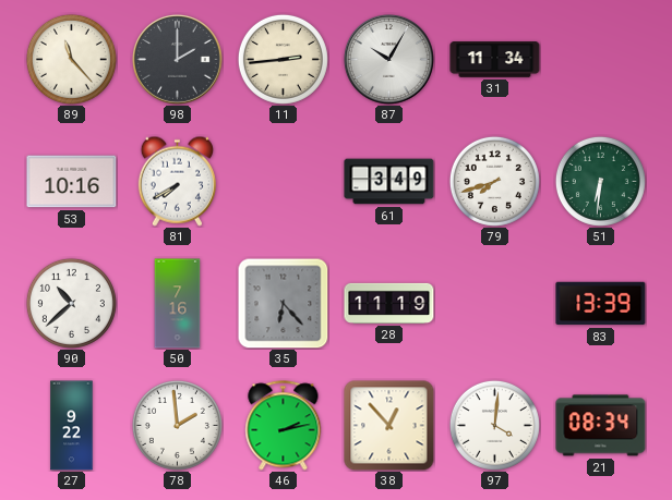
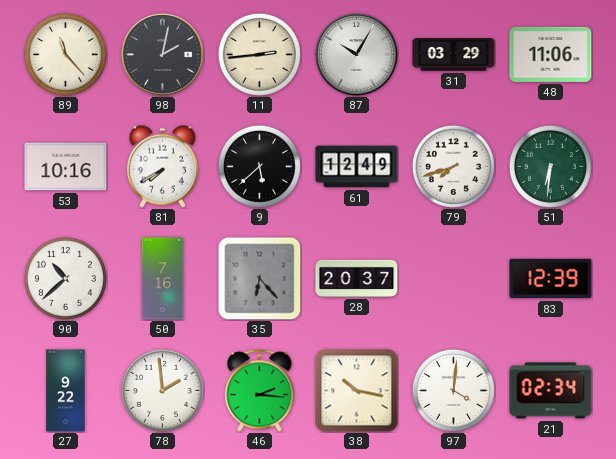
98: 2:00 -> 2:02
31: 11:34 -> 03:29
48: none -> 11:06
9: none -> 5:38
61: 3:49 -> 12:49
28: 11:19 -> 20:37
83: 13:39 -> 12:39
46: 2:13 -> 2:16
38: 12:53 -> 10:17
21: 08:34 -> 02:34
